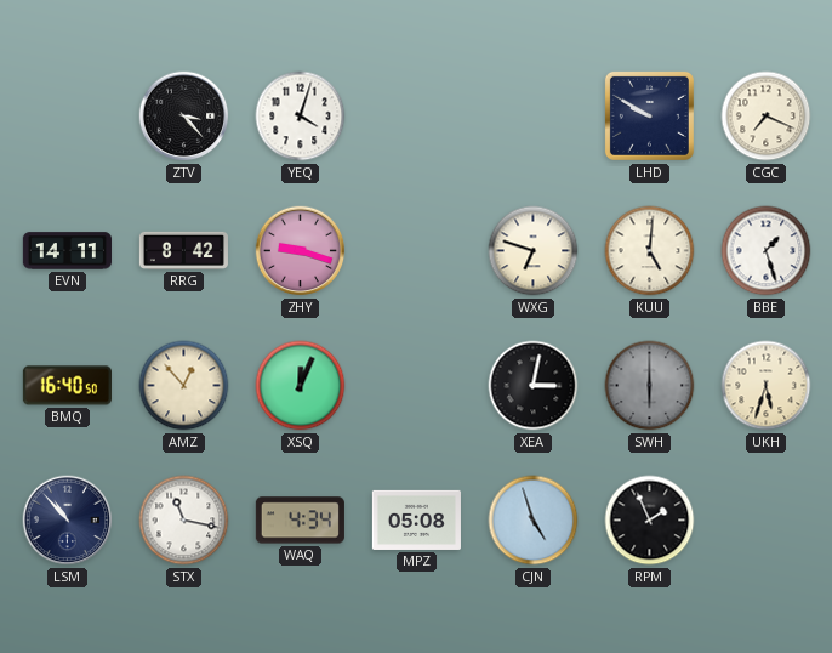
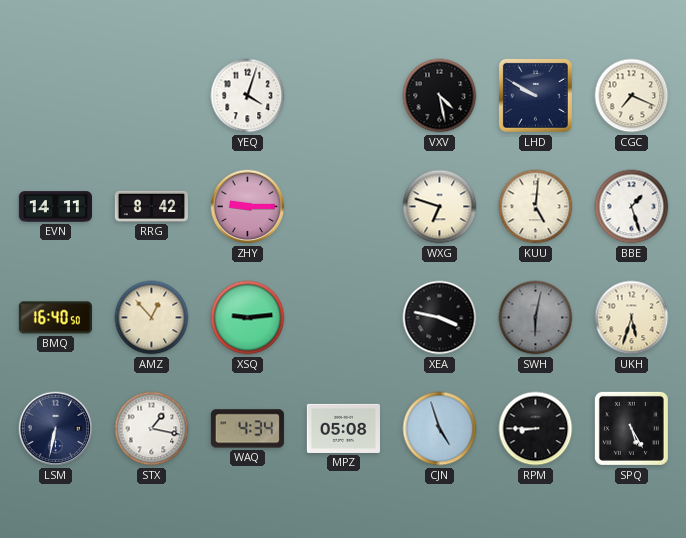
ZTV: 3:23 -> none
VXV: none -> 4:28
ZHY: 9:18 -> 9:15
XSQ: 12:04 -> 9:14
XEA: 3:02 -> 3:47
SWH: 6:00 -> 6:02
LSM: 10:53 -> 6:32
STX: 11:17 -> 1:17
RPM: 1:56 -> 8:45
SPQ: none -> 5:25
